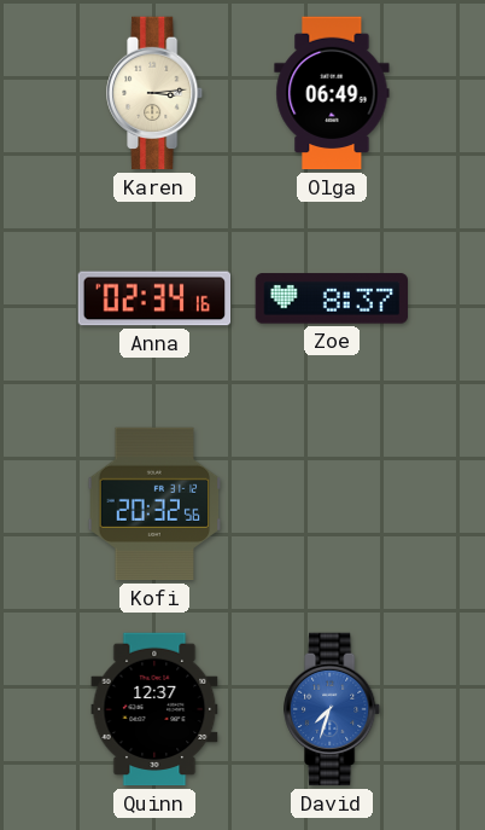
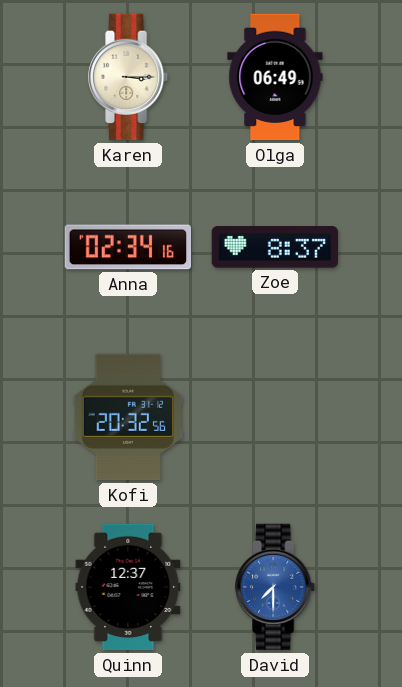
Karen: 3:14 -> 3:15
David: 7:33 -> 7:30
